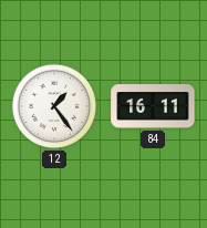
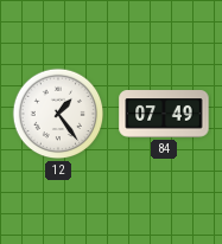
84: 16:11 -> 07:49
